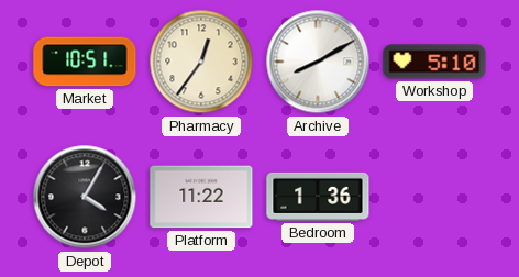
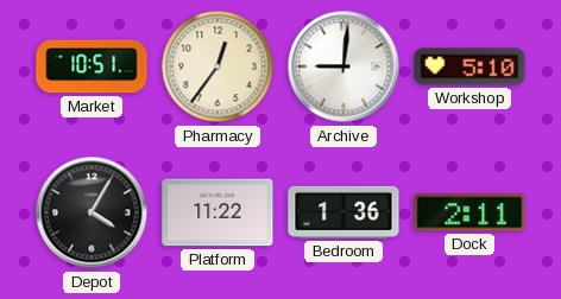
Archive: 8:10 -> 9:01
Dock: none -> 2:11
